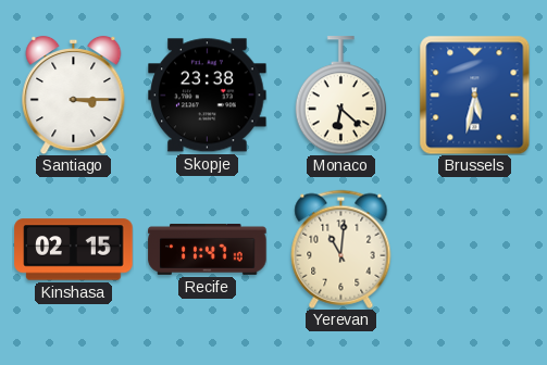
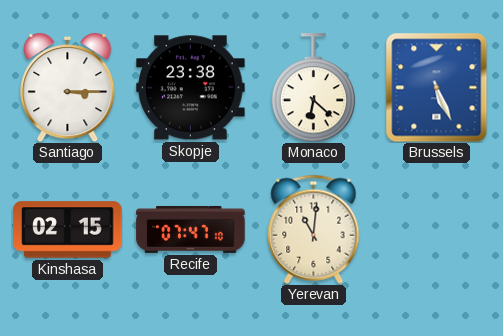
Brussels: 5:32 -> 5:26
Recife: 11:47 -> 07:47
